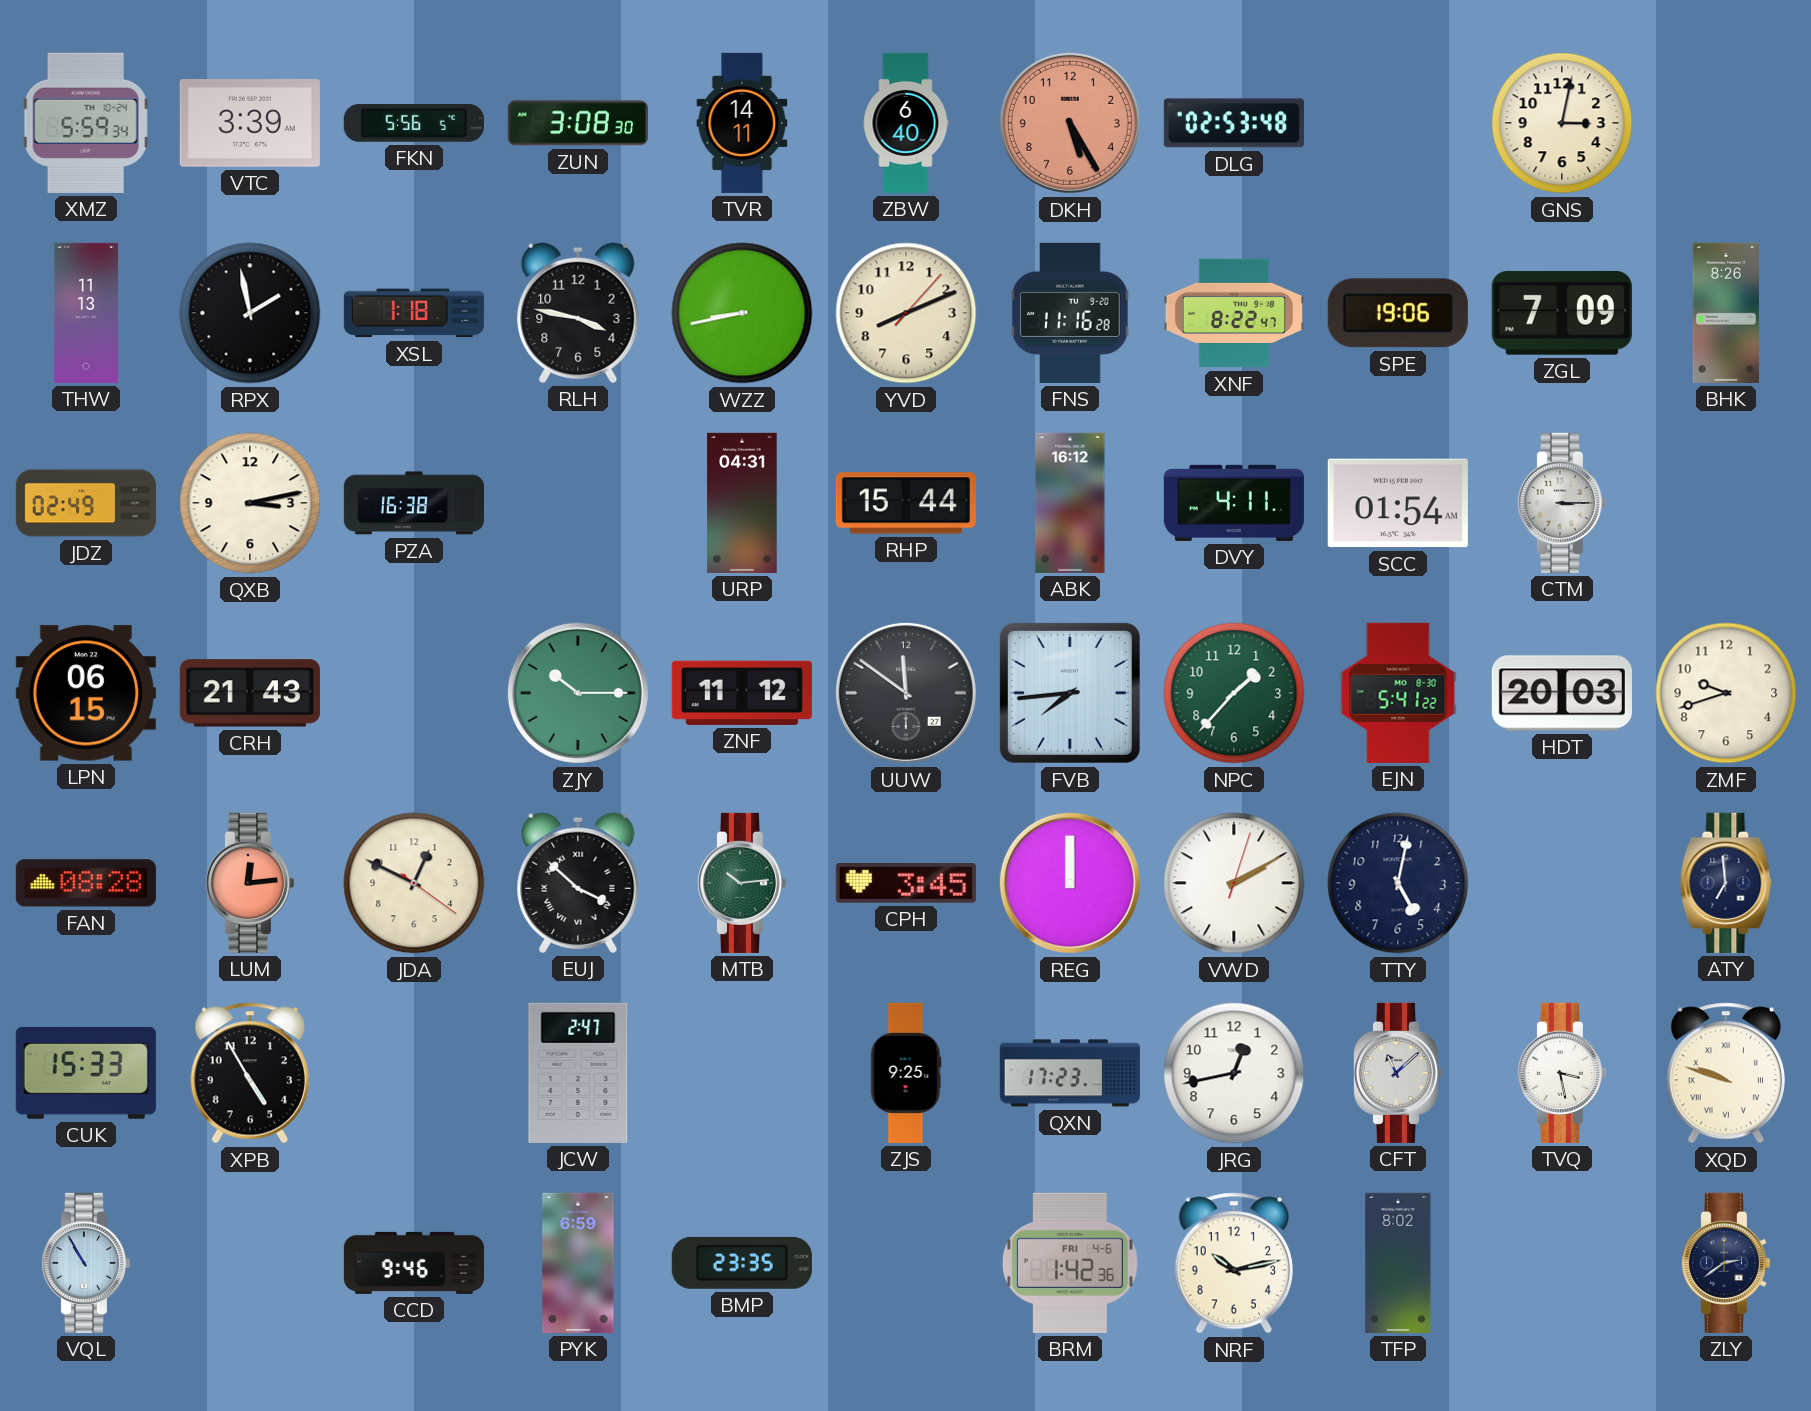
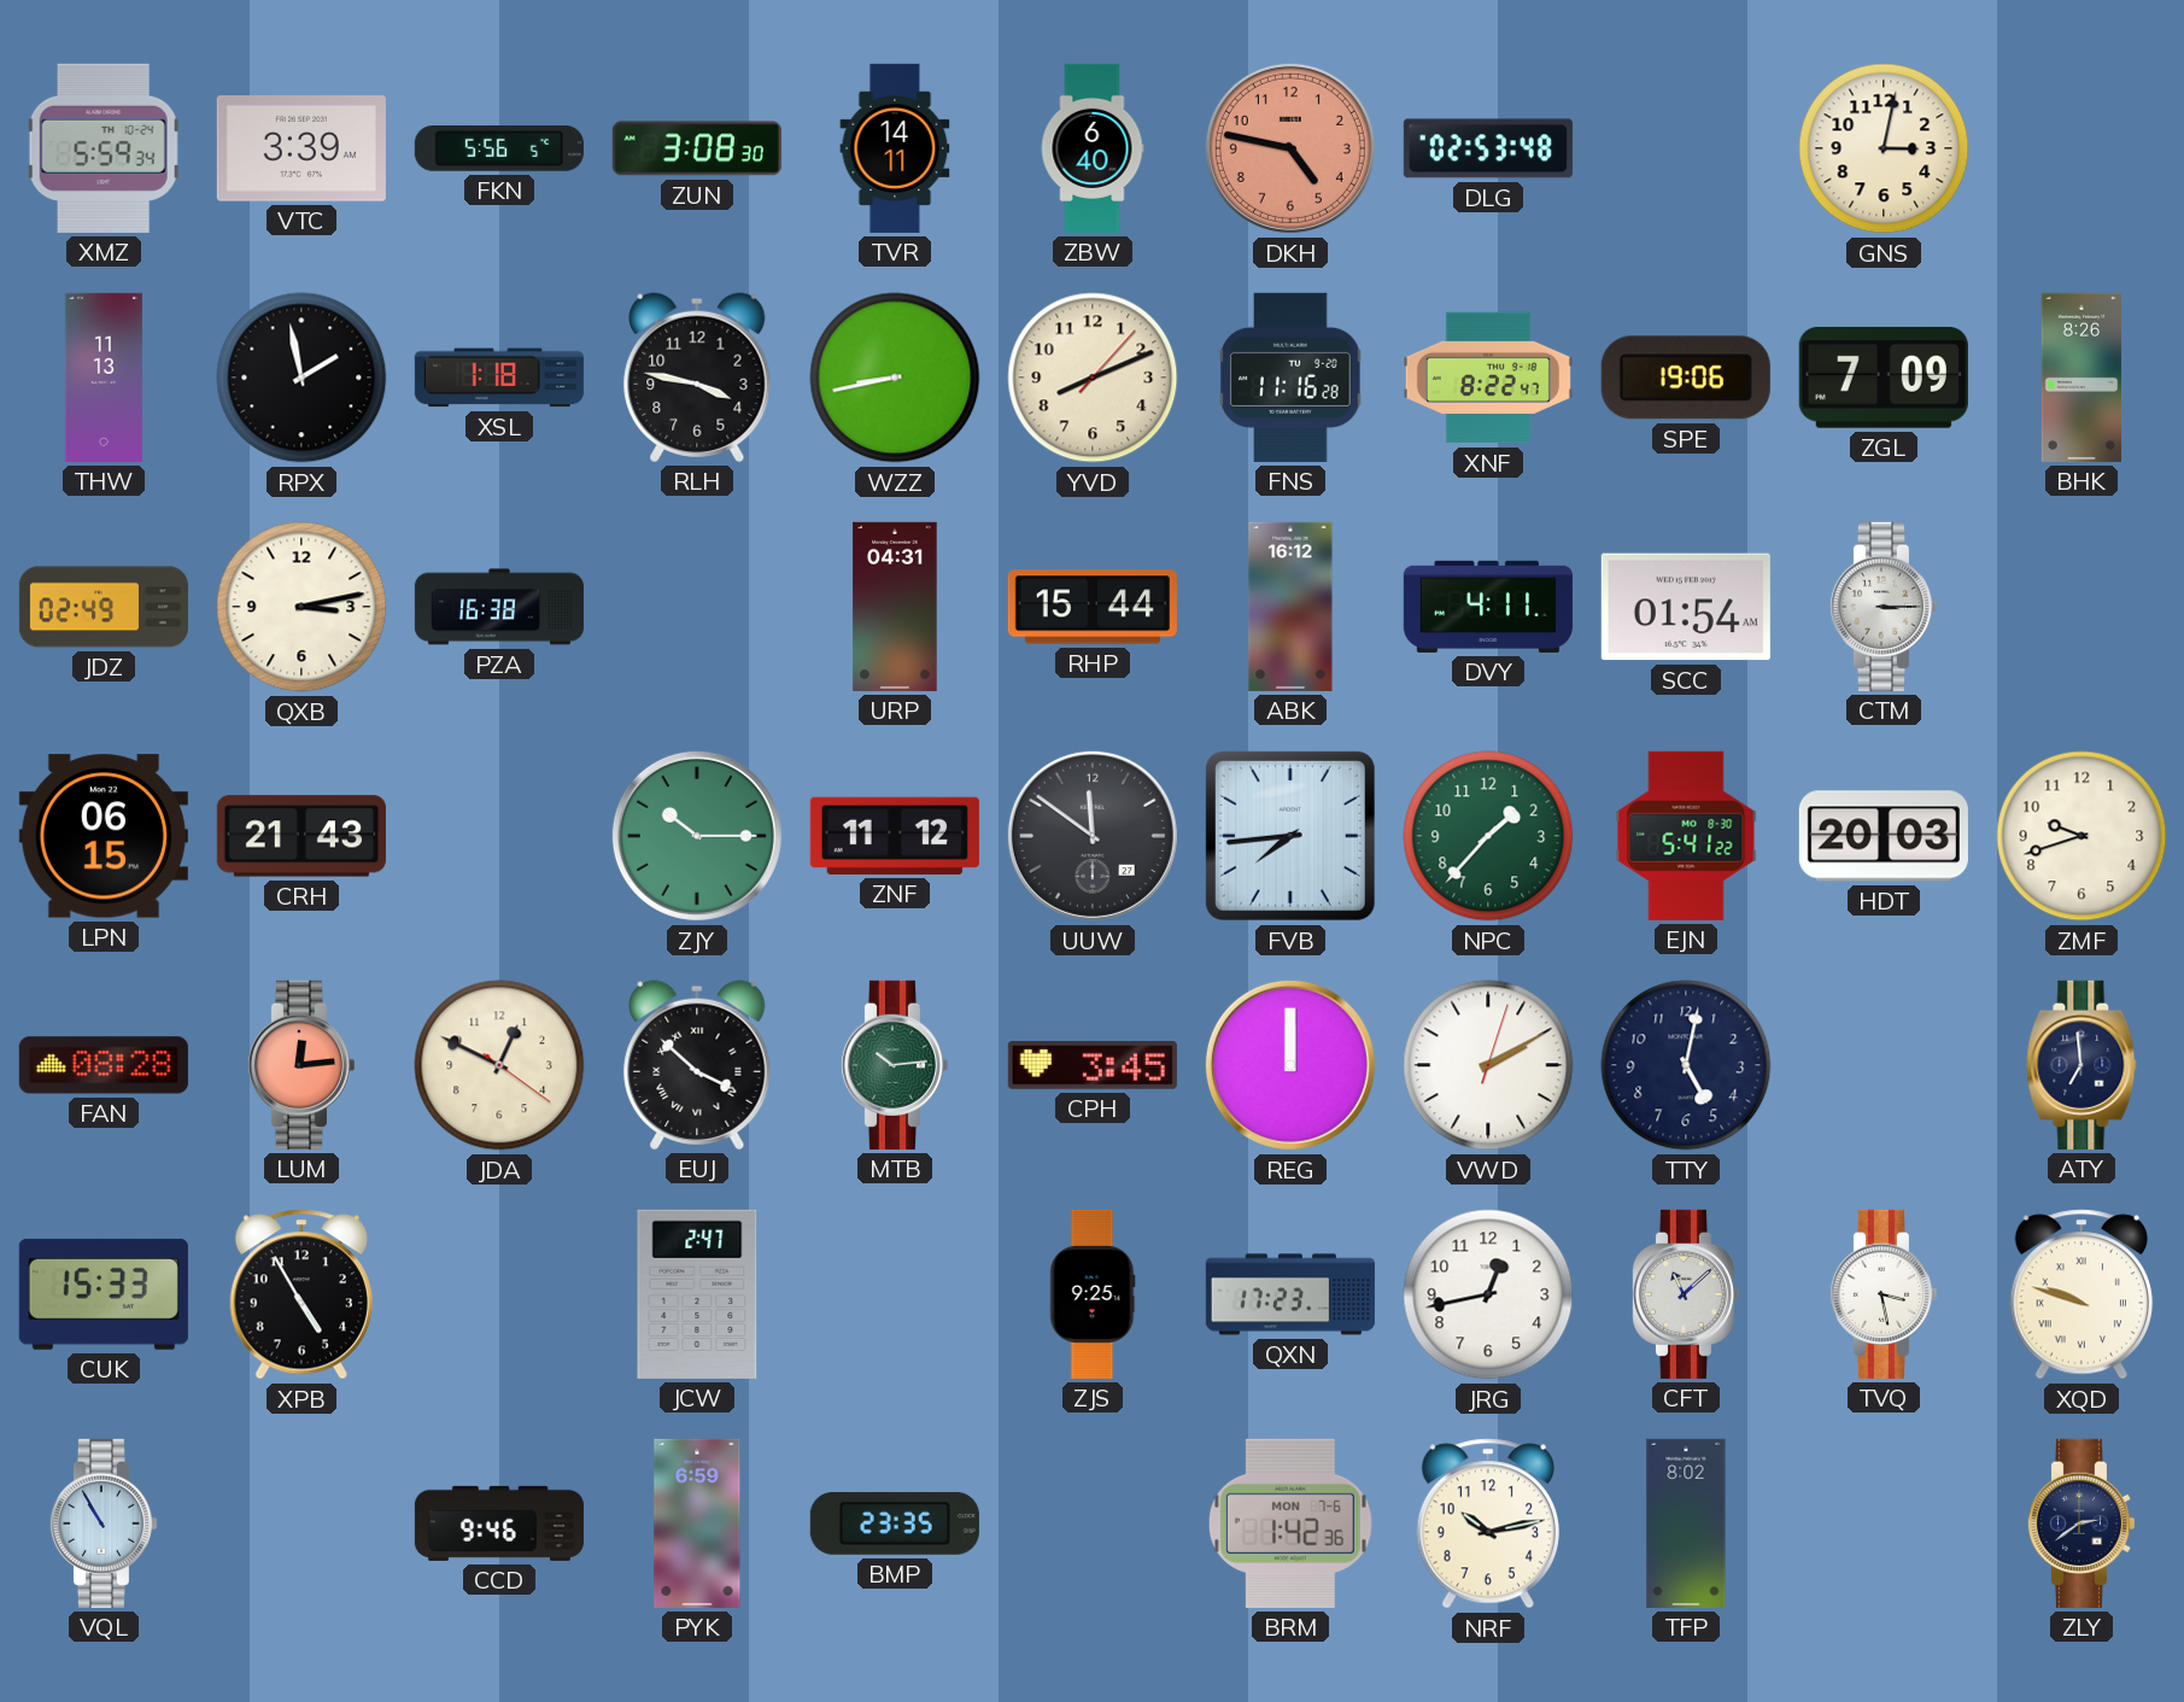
DKH: 5:25 -> 4:47
BRM date: FRI 4-6 -> MON 7-6
